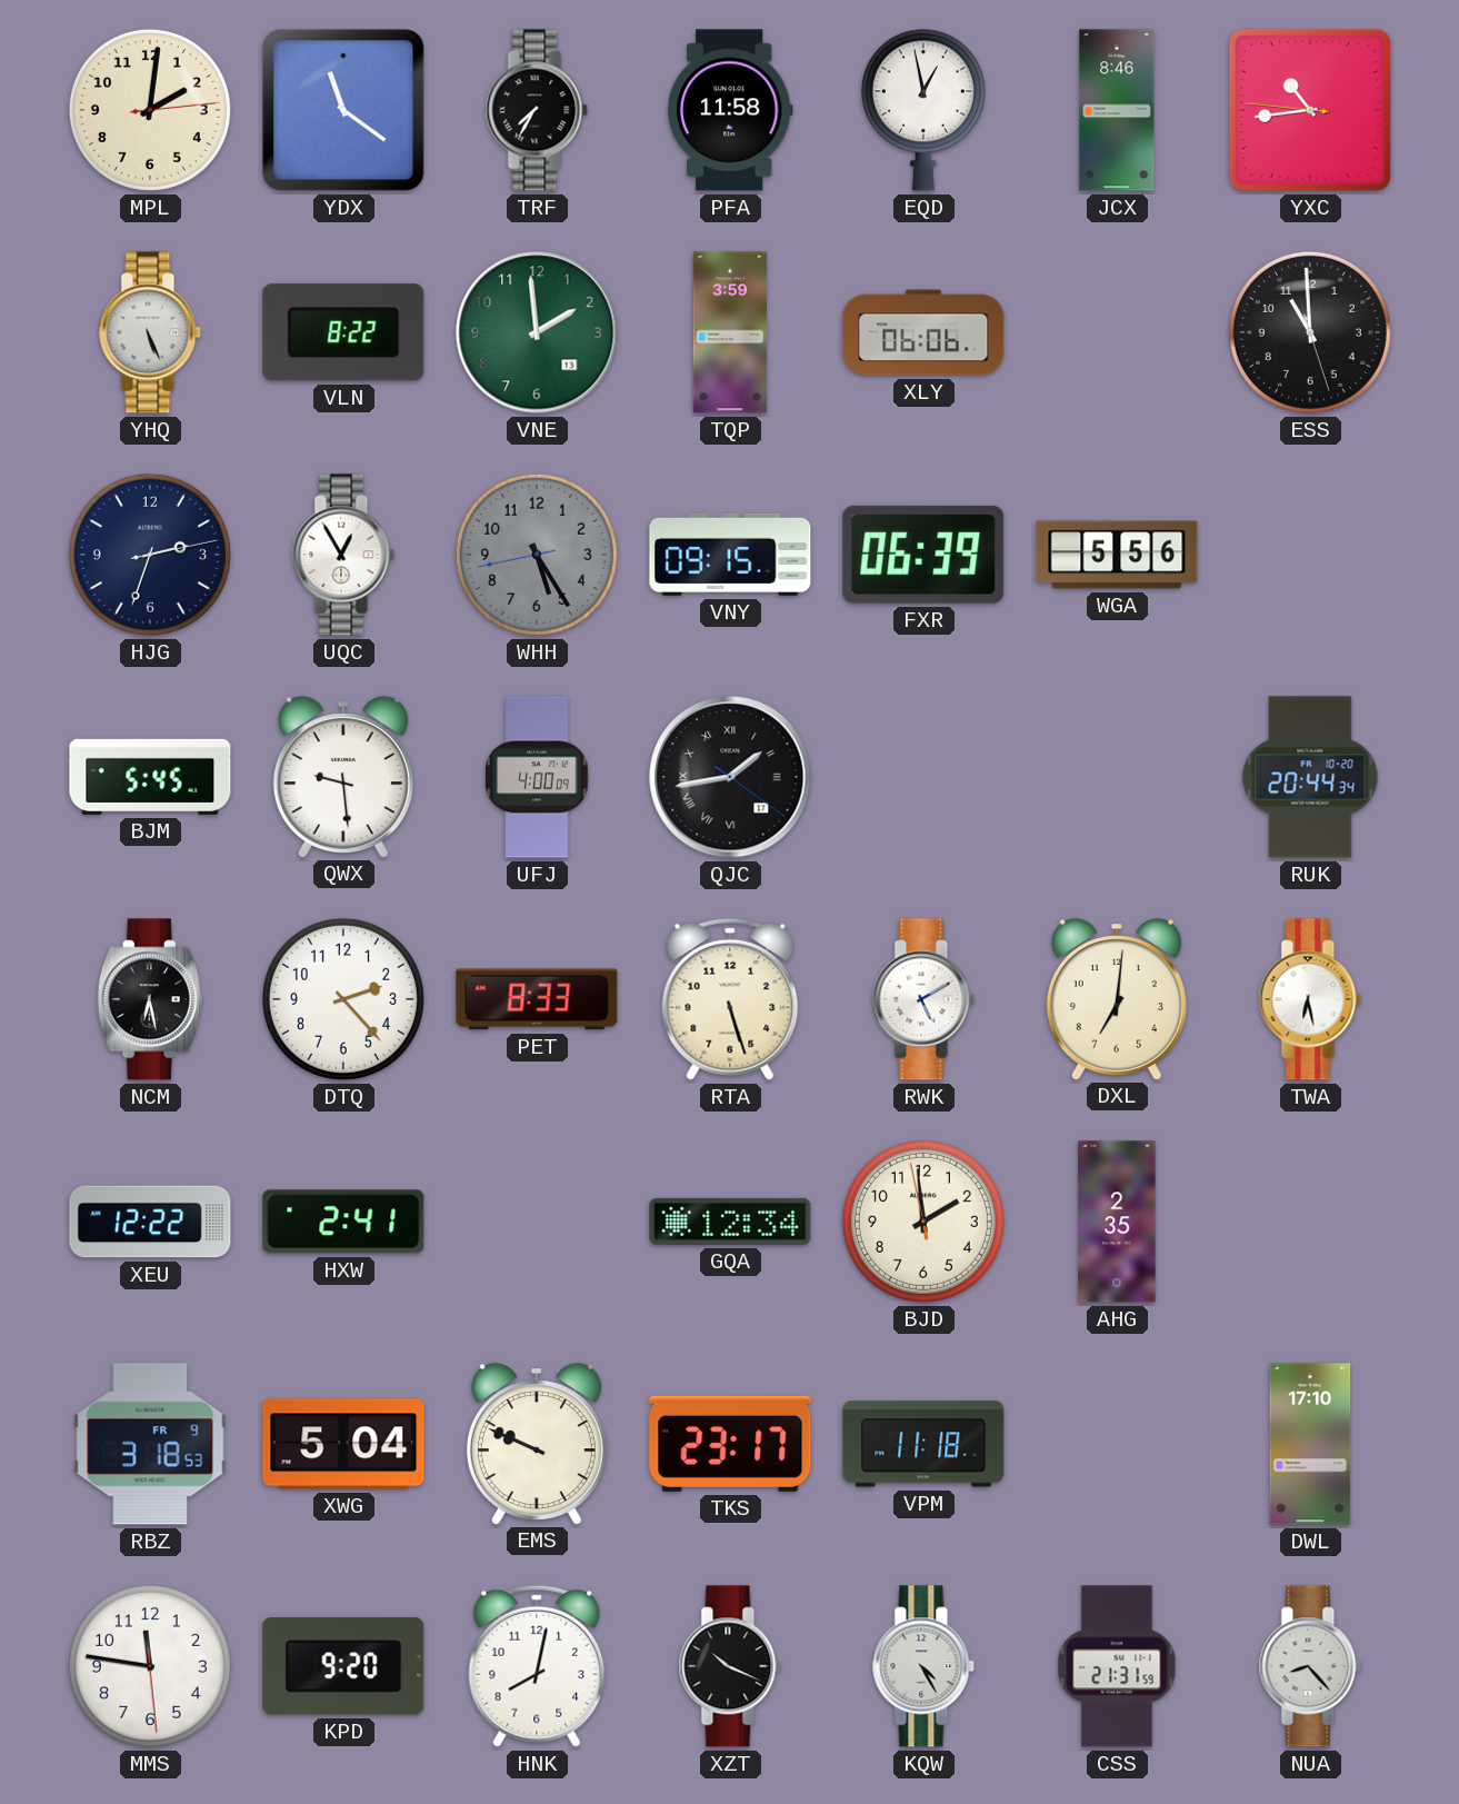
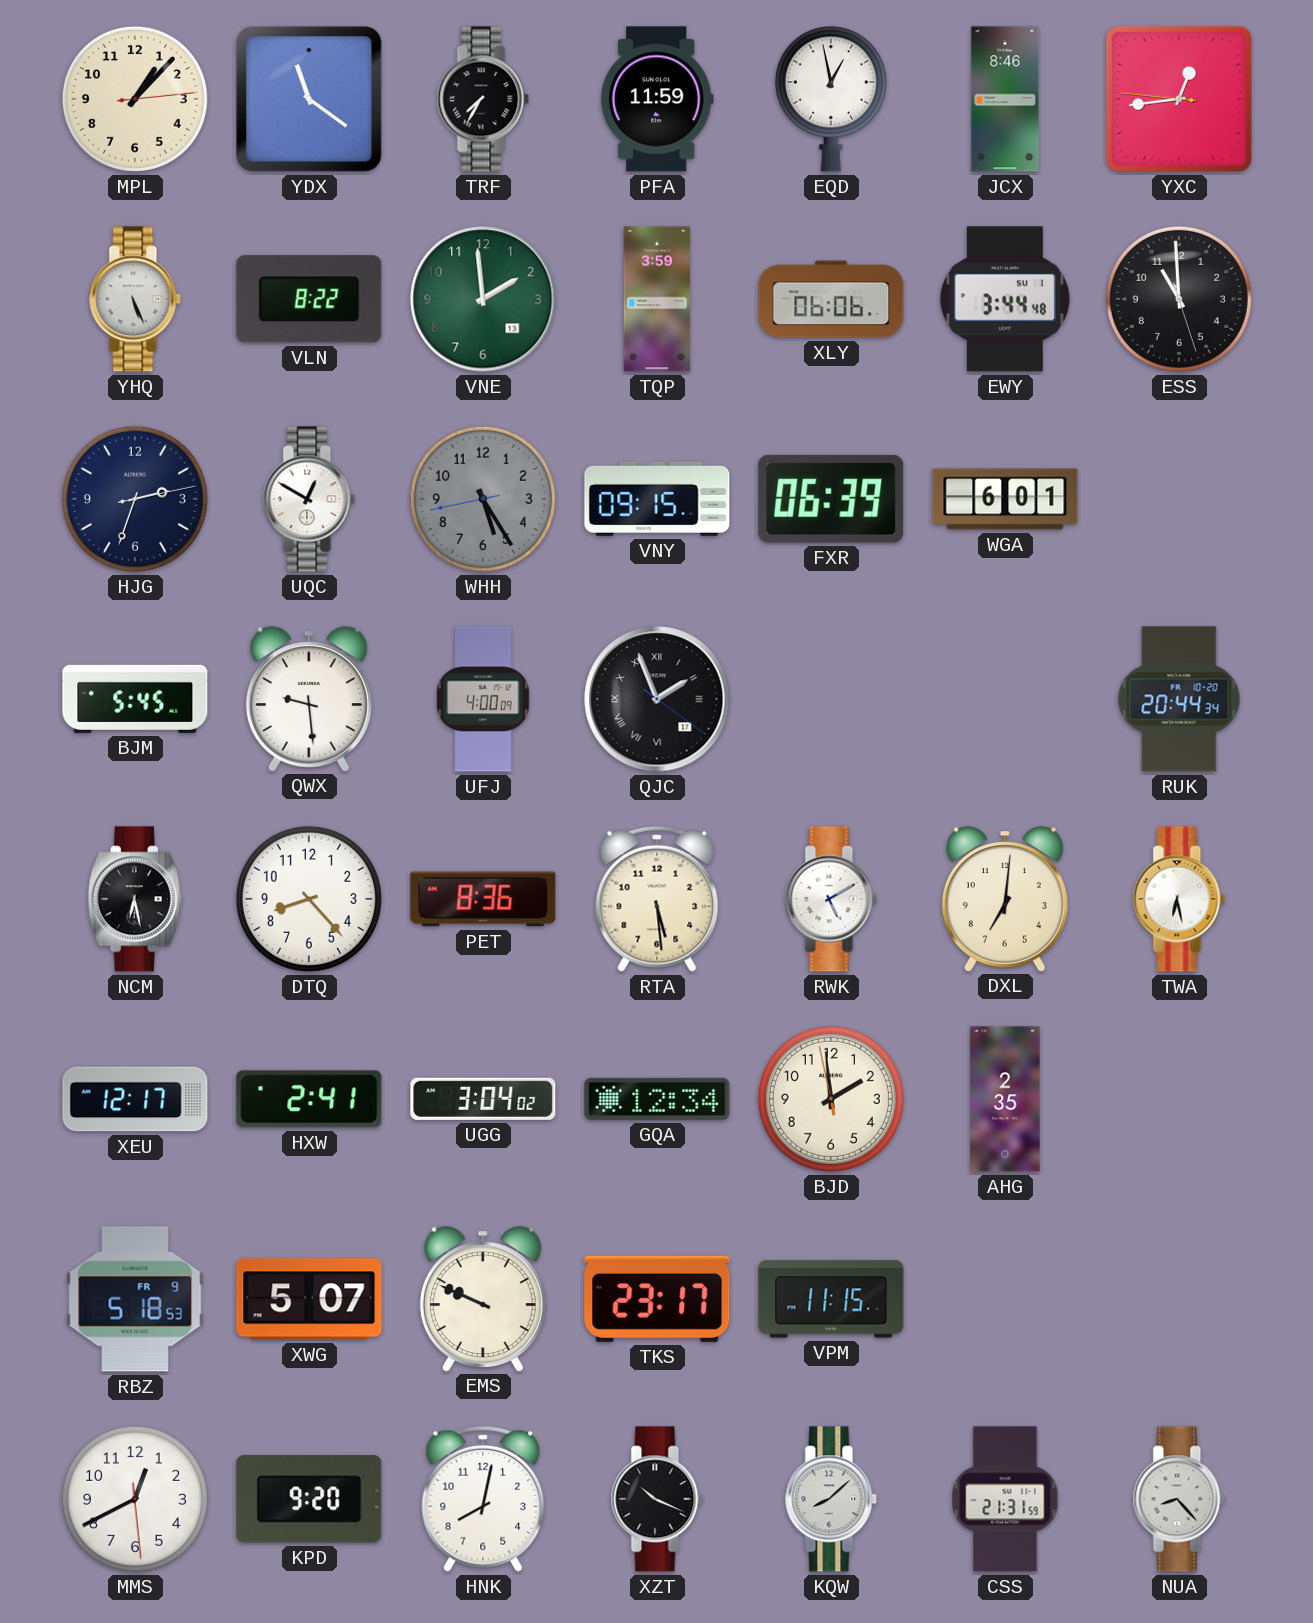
MPL: 2:01 -> 1:07
PFA: 11:58 -> 11:59
YXC: 10:43 -> 12:43
EWY: none -> 3:44
UQC: 12:55 -> 12:50
WGA: 5:56 -> 6:01
QJC: 1:43 -> 1:56
DTQ: 2:23 -> 8:23
PET: 8:33 -> 8:36
RTA: 5:27 -> 5:29
XEU: 12:22 -> 12:17
UGG: none -> 3:04
RBZ: 3:18 -> 5:18
XWG: 5:04 -> 5:07
VPM: 11:18 -> 11:15
DWL: 17:10 -> none
MMS: 11:46 -> 12:40
KQW: 4:25 -> 8:08
